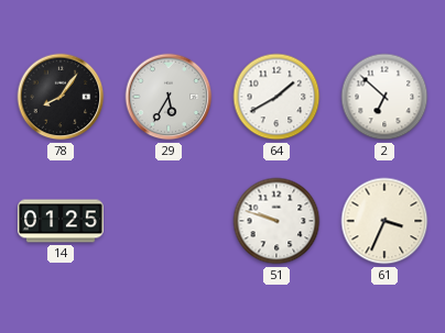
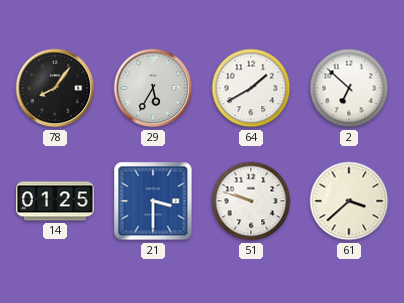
21: none -> 3:30
61: 3:34 -> 3:38
